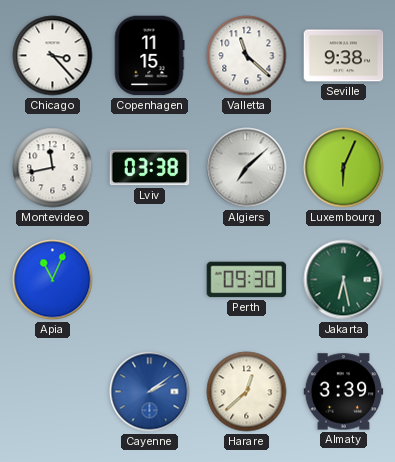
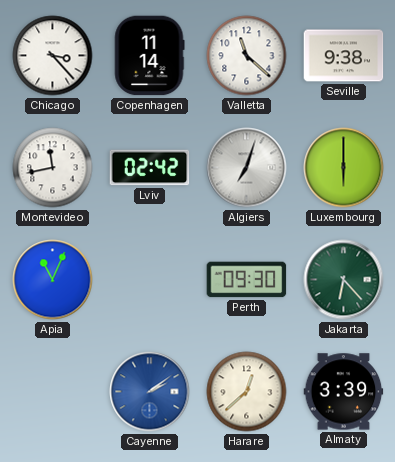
Copenhagen: 11:15 -> 11:14
Lviv: 03:38 -> 02:42
Algiers: 7:08 -> 7:03
Luxembourg: 6:04 -> 6:00
Jakarta: 6:28 -> 6:23
